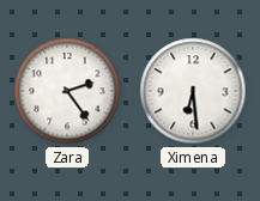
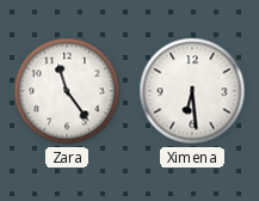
Zara: 2:24 -> 11:24
